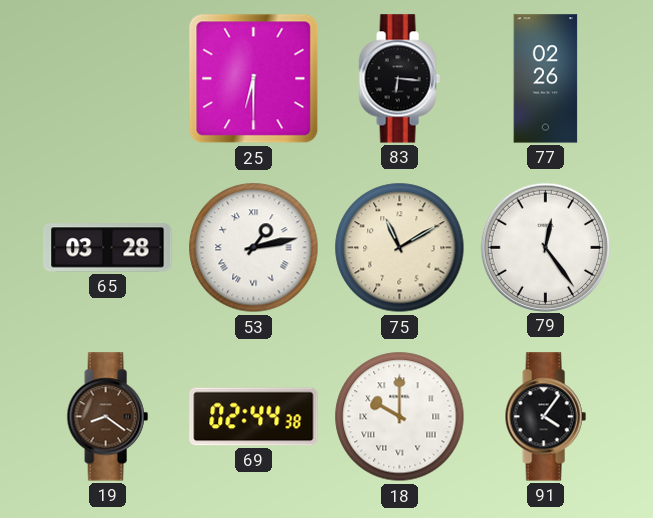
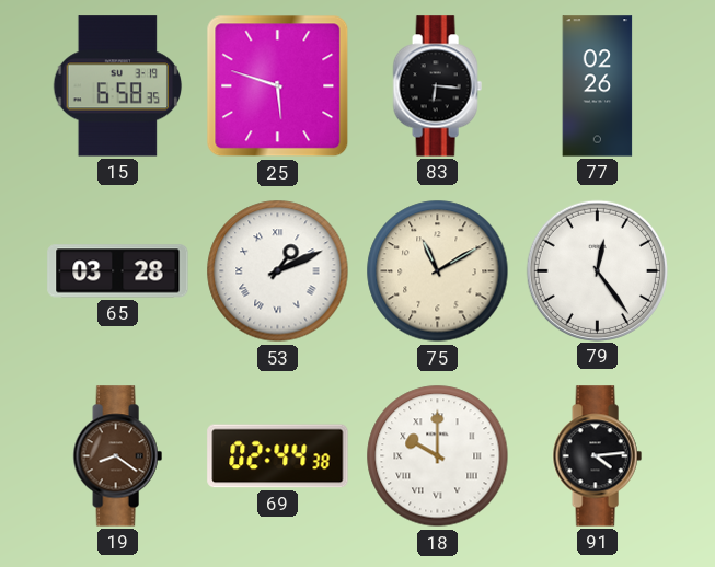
15: none -> 6:58
25: 6:30 -> 5:48
53: 1:13 -> 1:11
91: 4:06 -> 4:14
